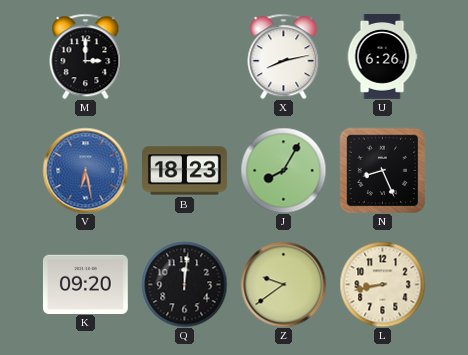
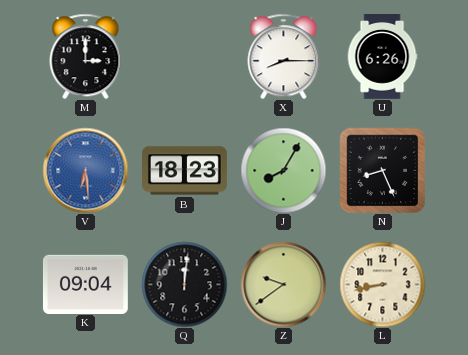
X: 8:13 -> 8:15
V: 6:28 -> 6:29
K: 09:20 -> 09:04
